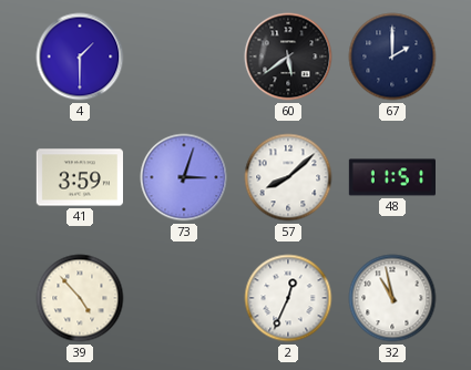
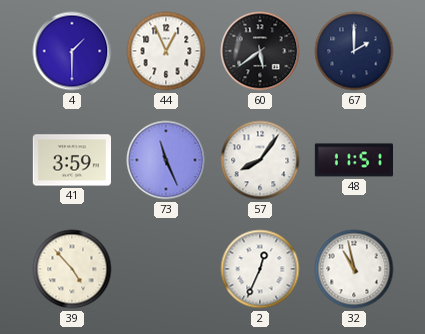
44: none -> 12:56
73: 3:03 -> 11:26
57: 8:08 -> 8:06
